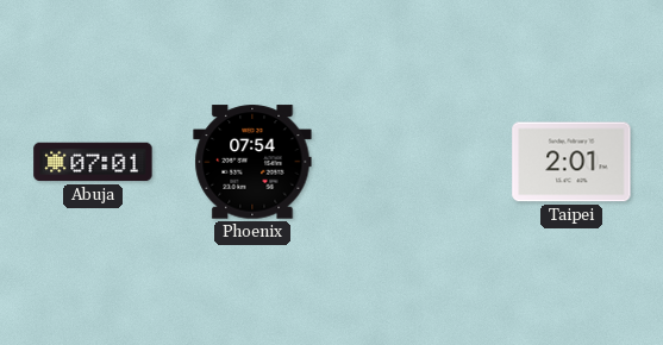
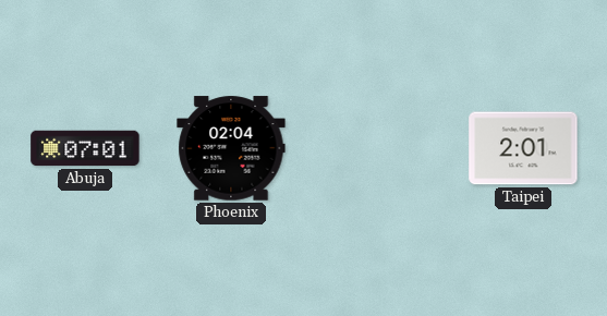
Phoenix: 07:54 -> 02:04
